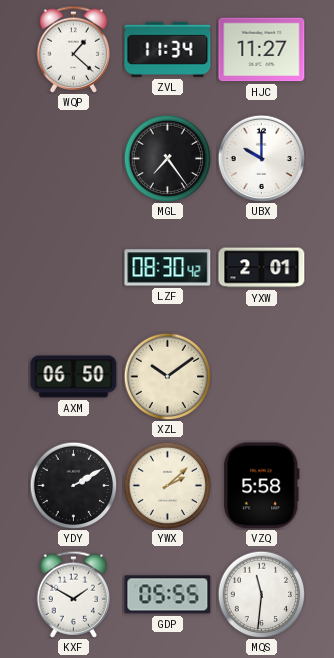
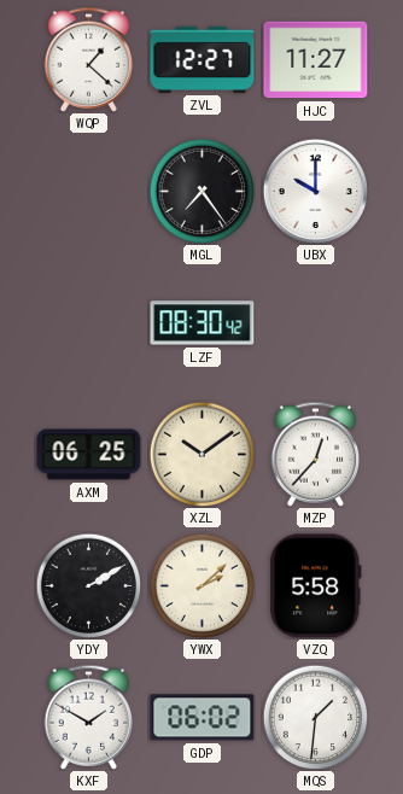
ZVL: 11:34 -> 12:27
YXW: 2:01 -> none
AXM: 06:50 -> 06:25
MZP: none -> 12:37
GDP: 05:55 -> 06:02
MQS: 11:31 -> 1:31
